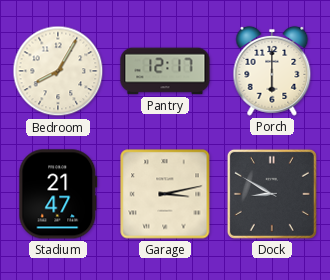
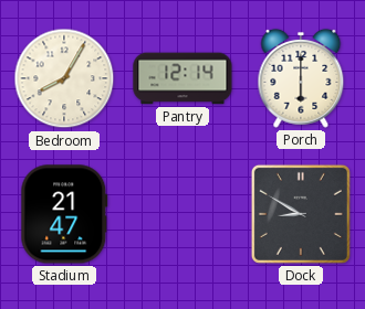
Pantry: 12:17 -> 12:14
Garage: 3:13 -> none
